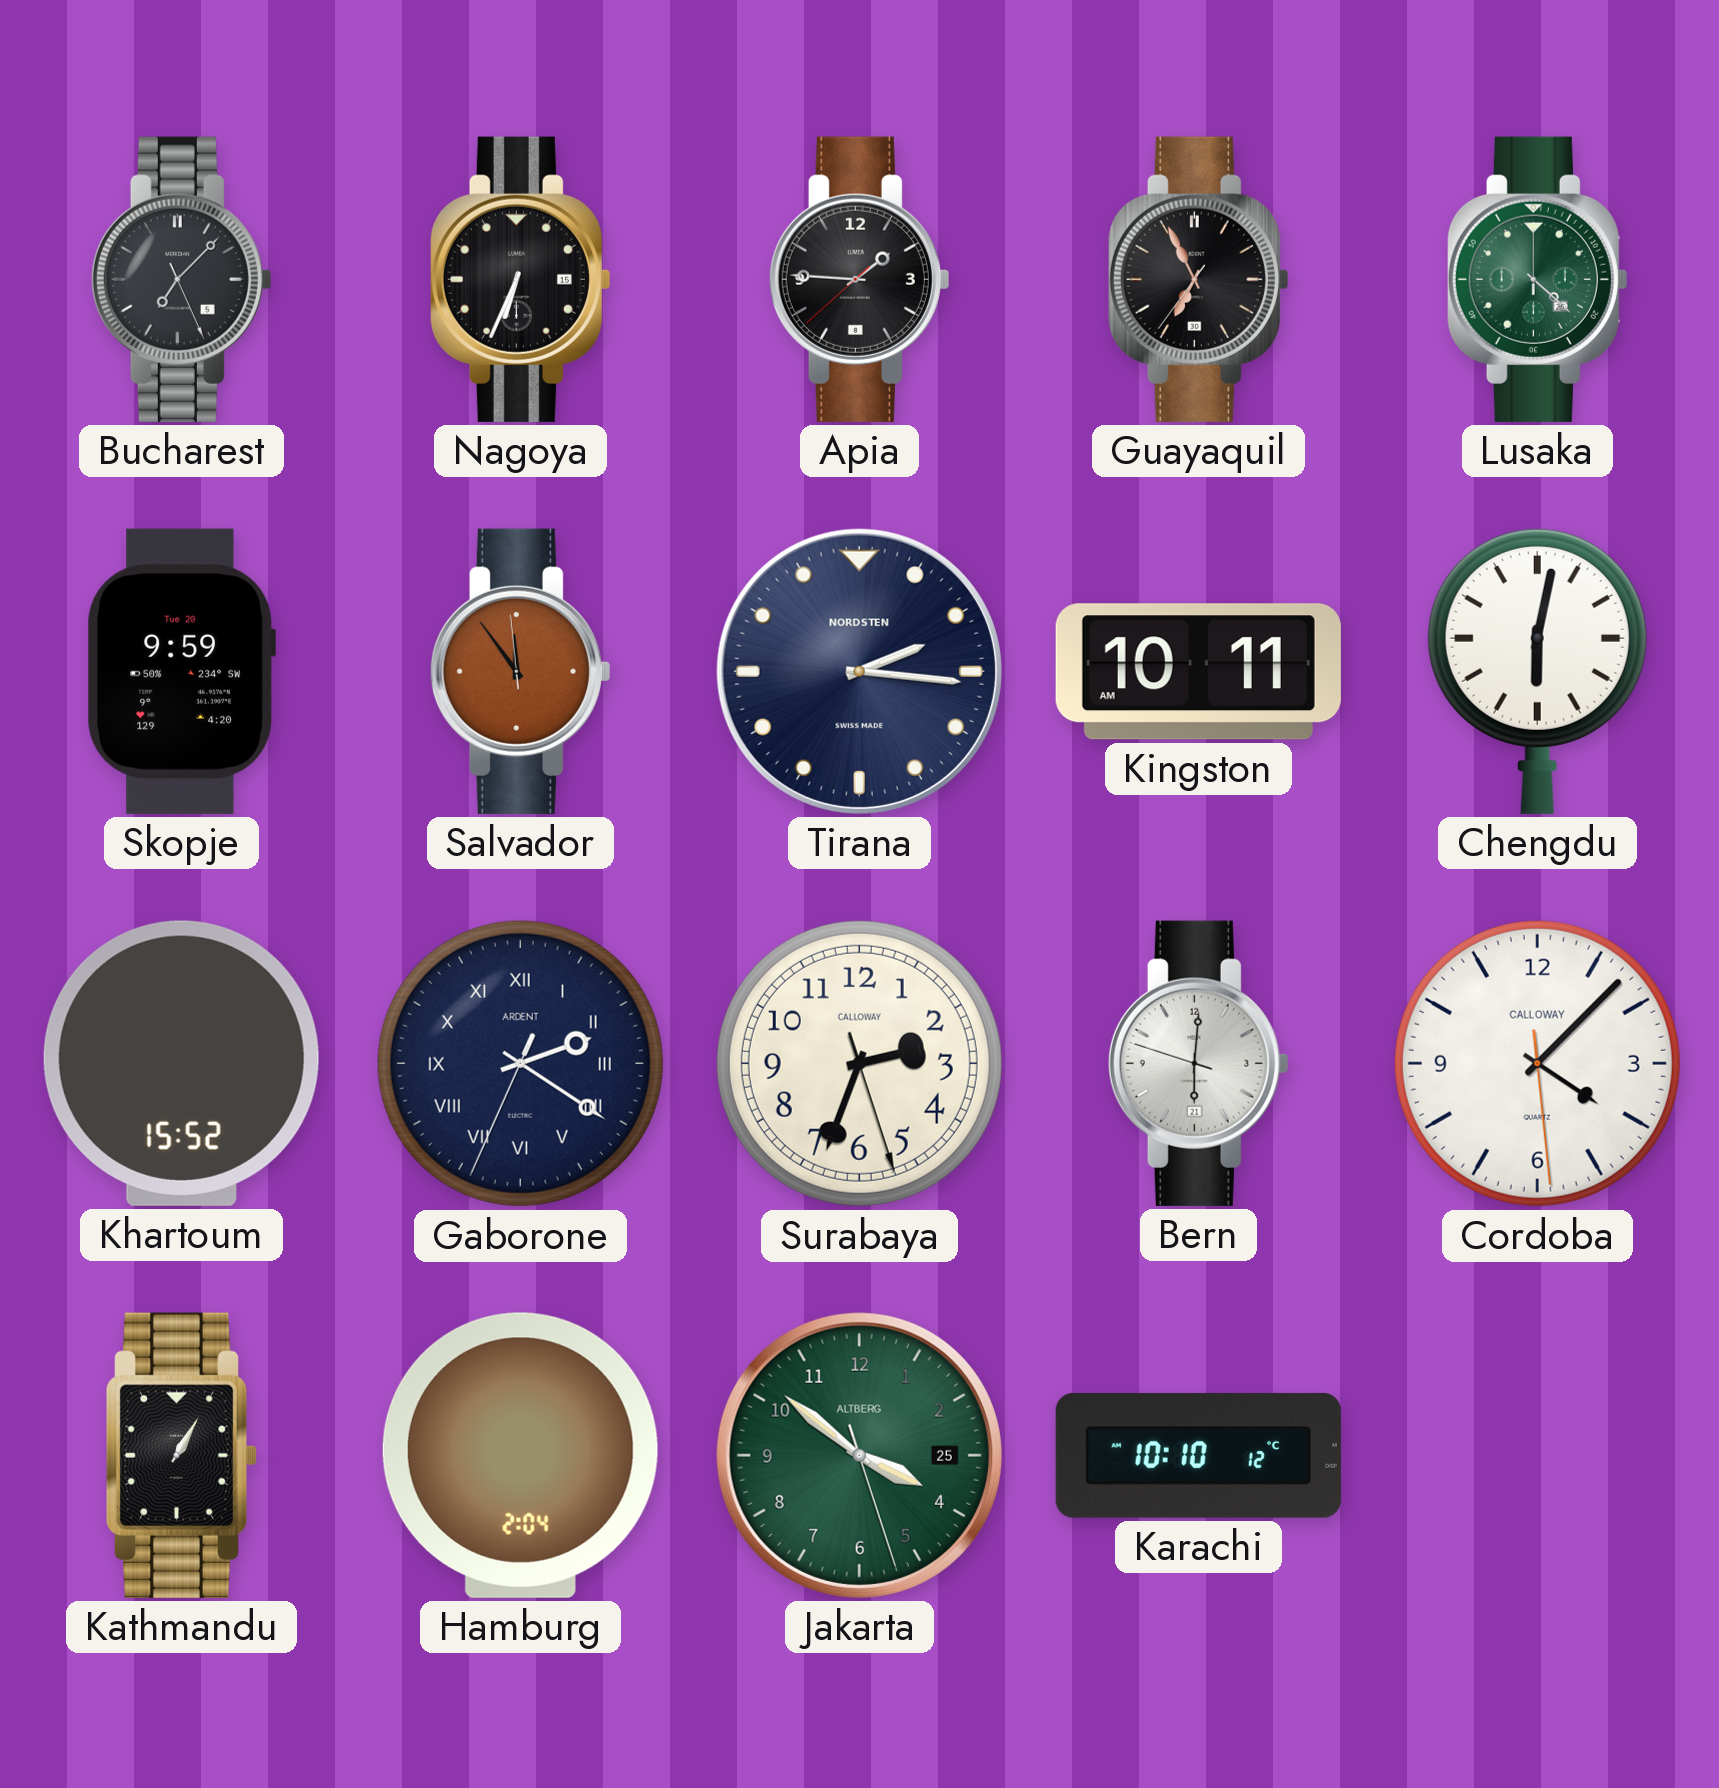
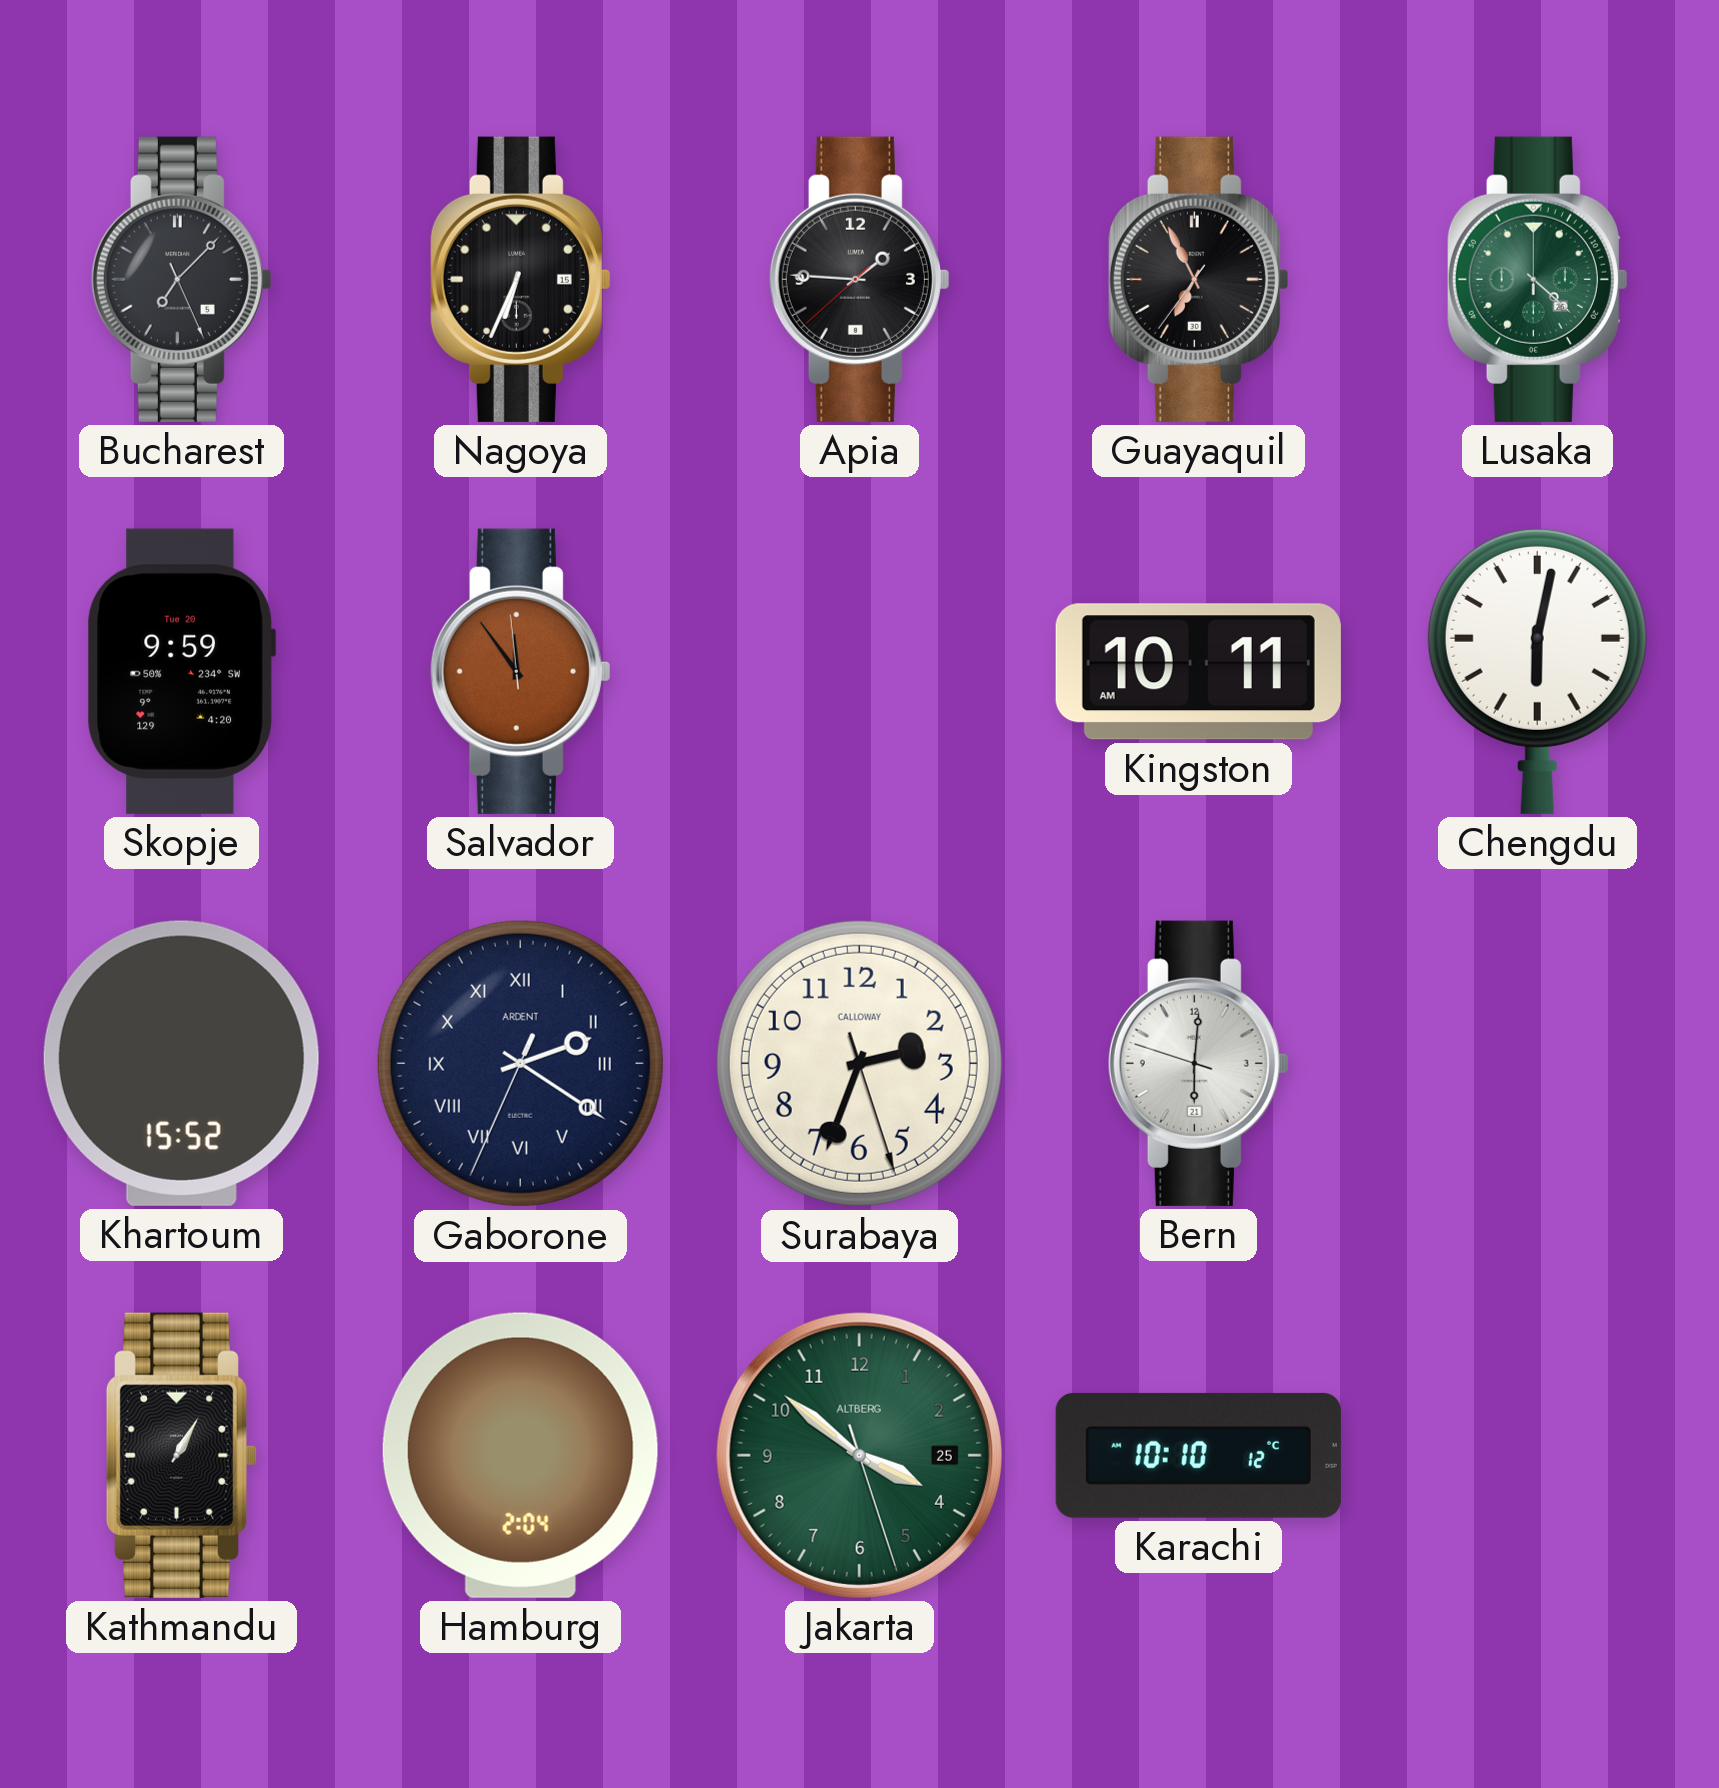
Tirana: 2:16 -> none
Cordoba: 4:07 -> none
